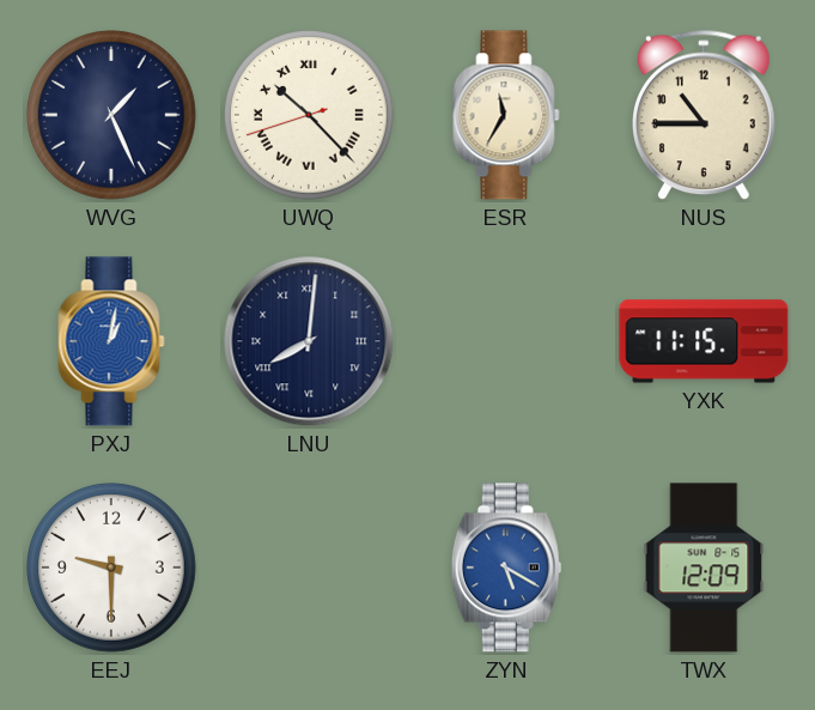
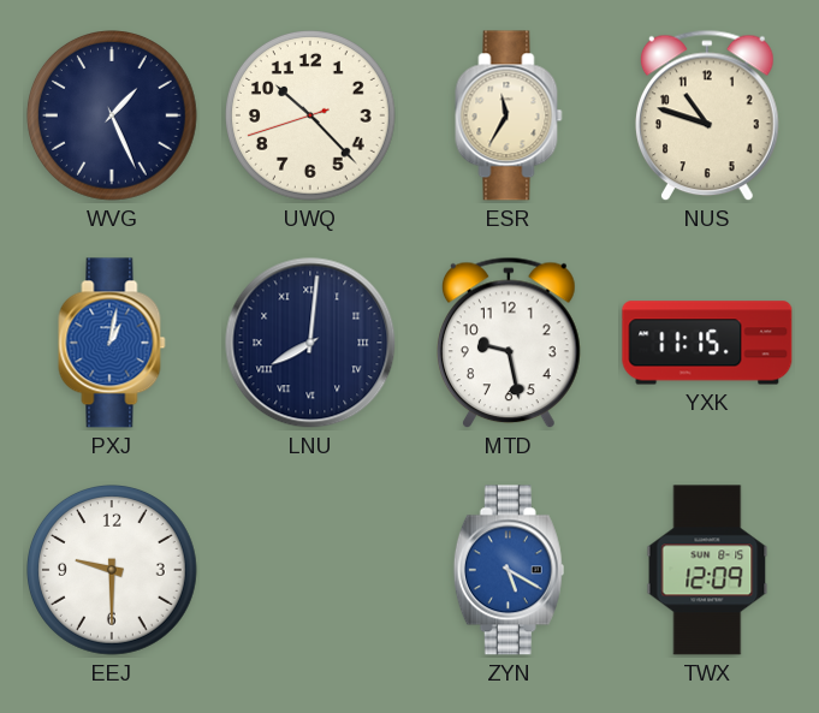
UWQ numerals: Roman -> Arabic
NUS: 10:45 -> 10:48
MTD: none -> 9:28
